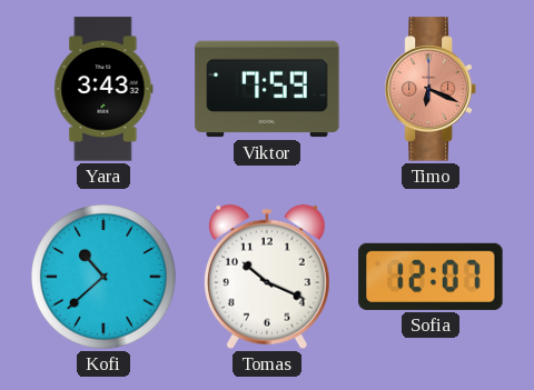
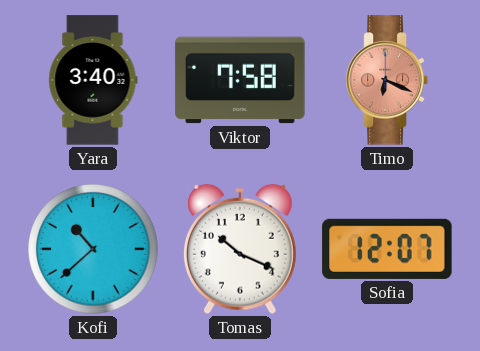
Yara: 3:43 -> 3:40
Viktor: 7:59 -> 7:58
